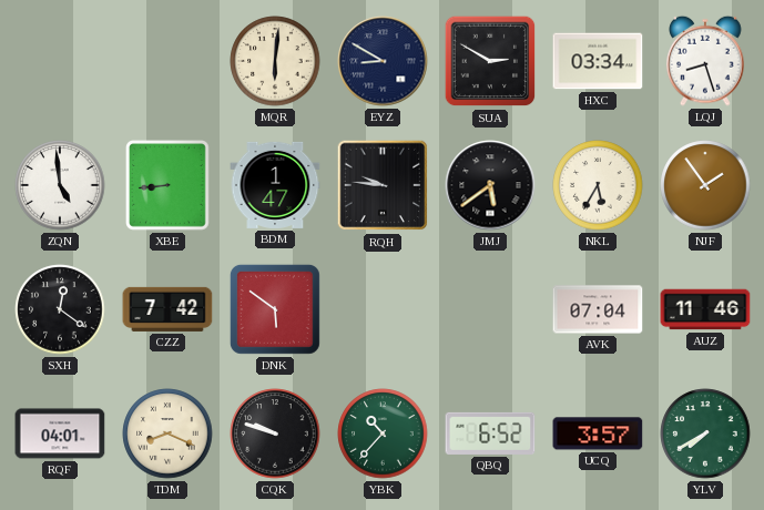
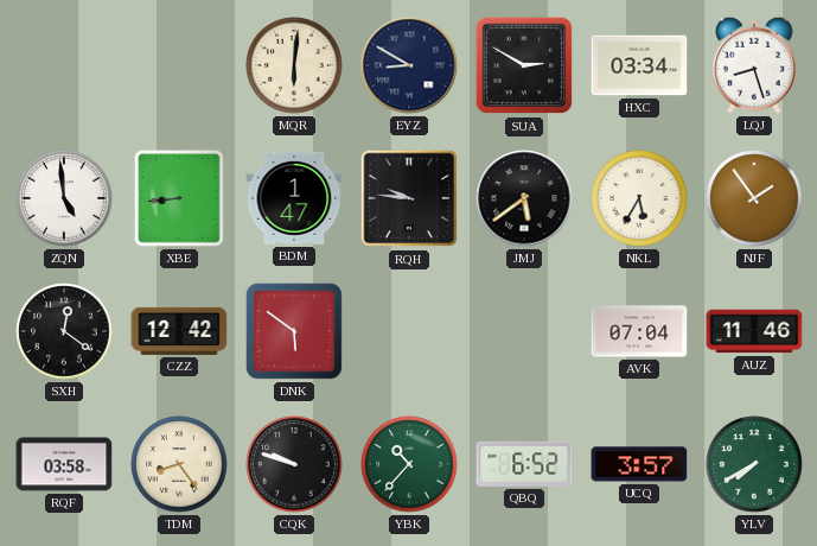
CZZ: 7:42 -> 12:42
RQF: 04:01 -> 03:58
TDM: 8:19 -> 8:24
